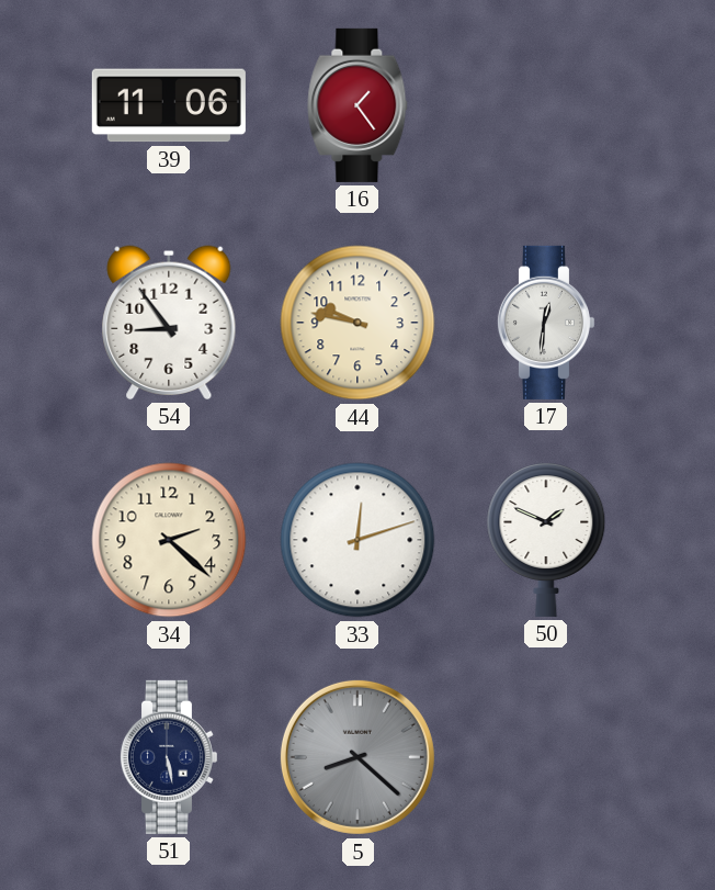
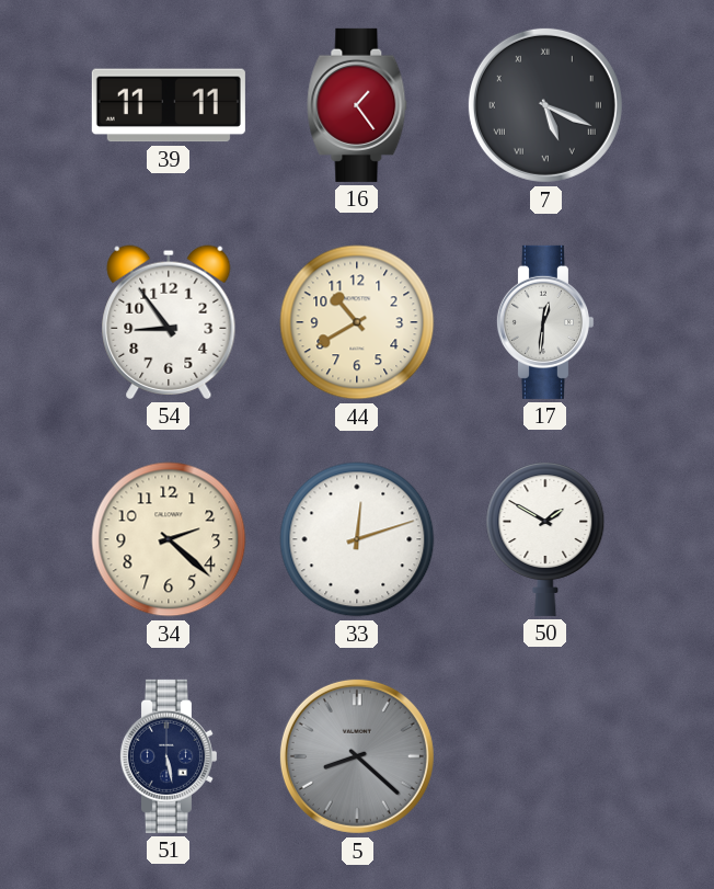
39: 11:06 -> 11:11
7: none -> 5:19
44: 9:47 -> 10:40
50: 1:49 -> 1:50
